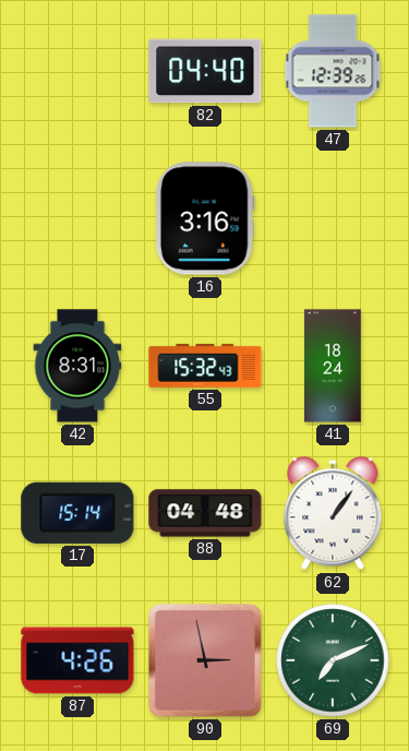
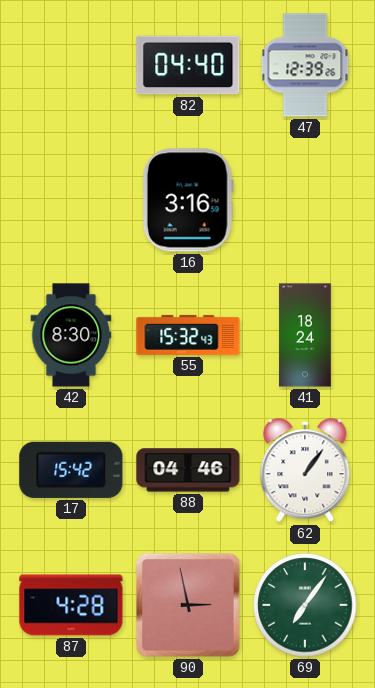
42: 8:31 -> 8:30
17: 15:14 -> 15:42
88: 04:48 -> 04:46
87: 4:26 -> 4:28
69: 7:11 -> 7:06
